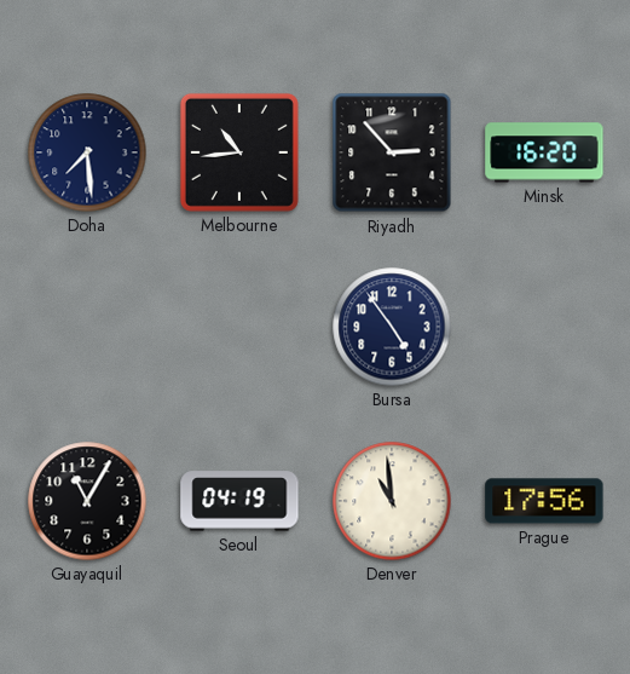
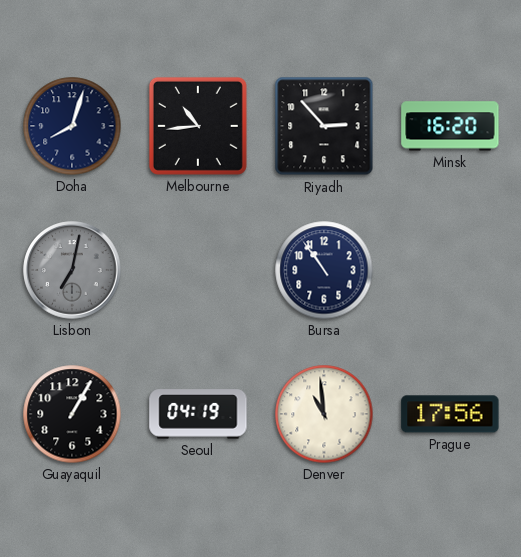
Doha: 7:29 -> 8:03
Lisbon: none -> 7:02
Bursa: 4:54 -> 10:54
Guayaquil: 11:05 -> 1:05
